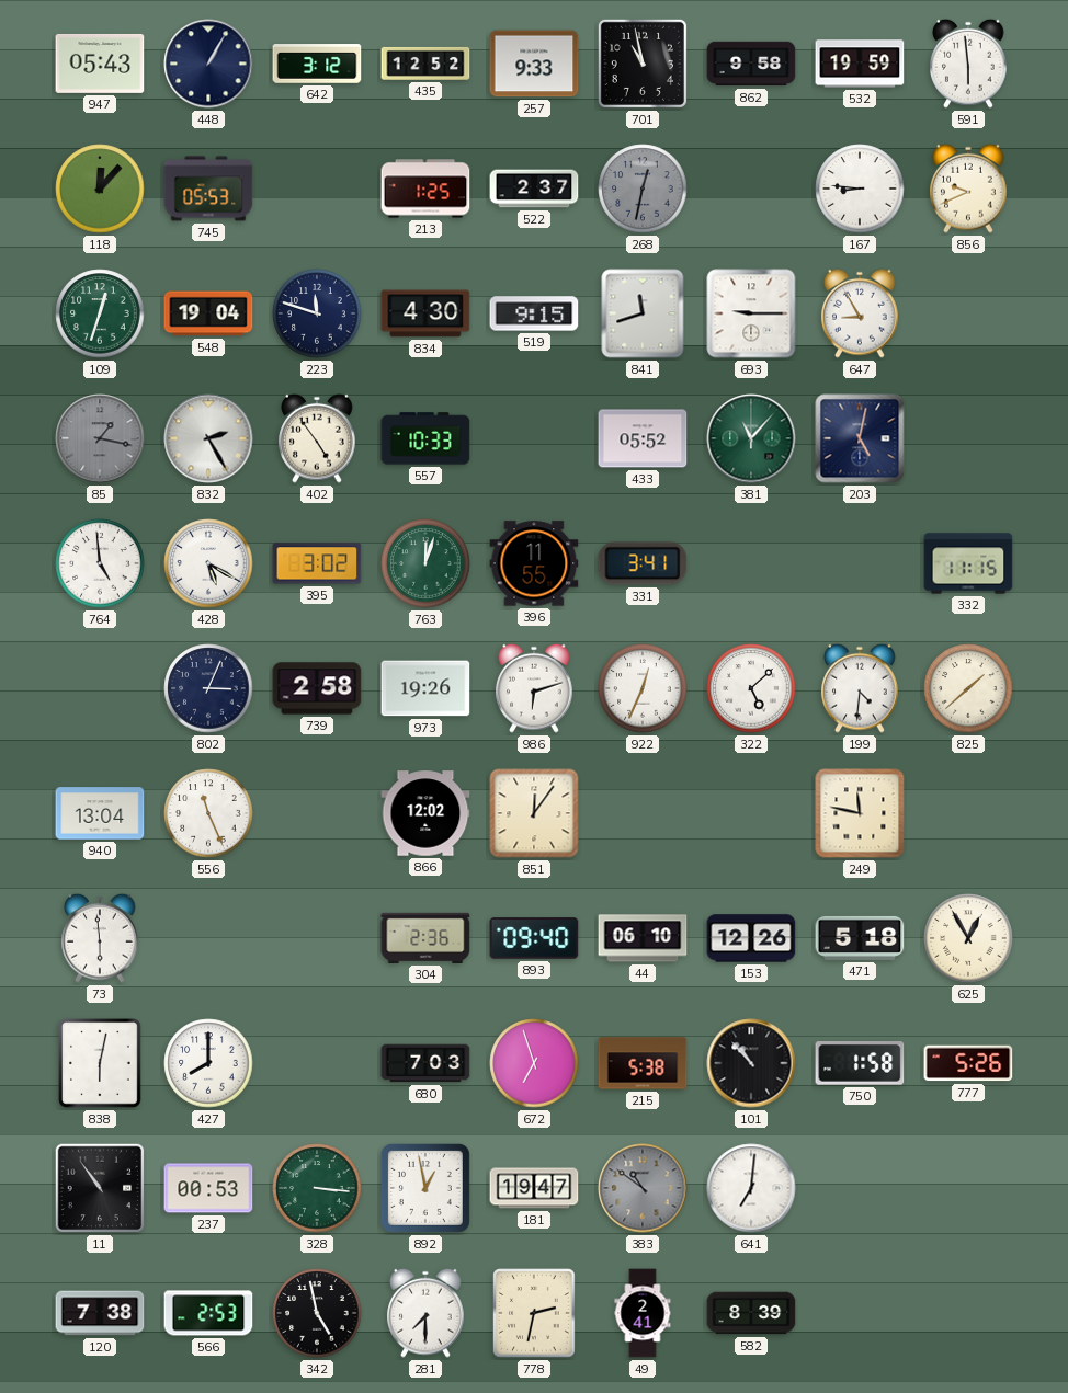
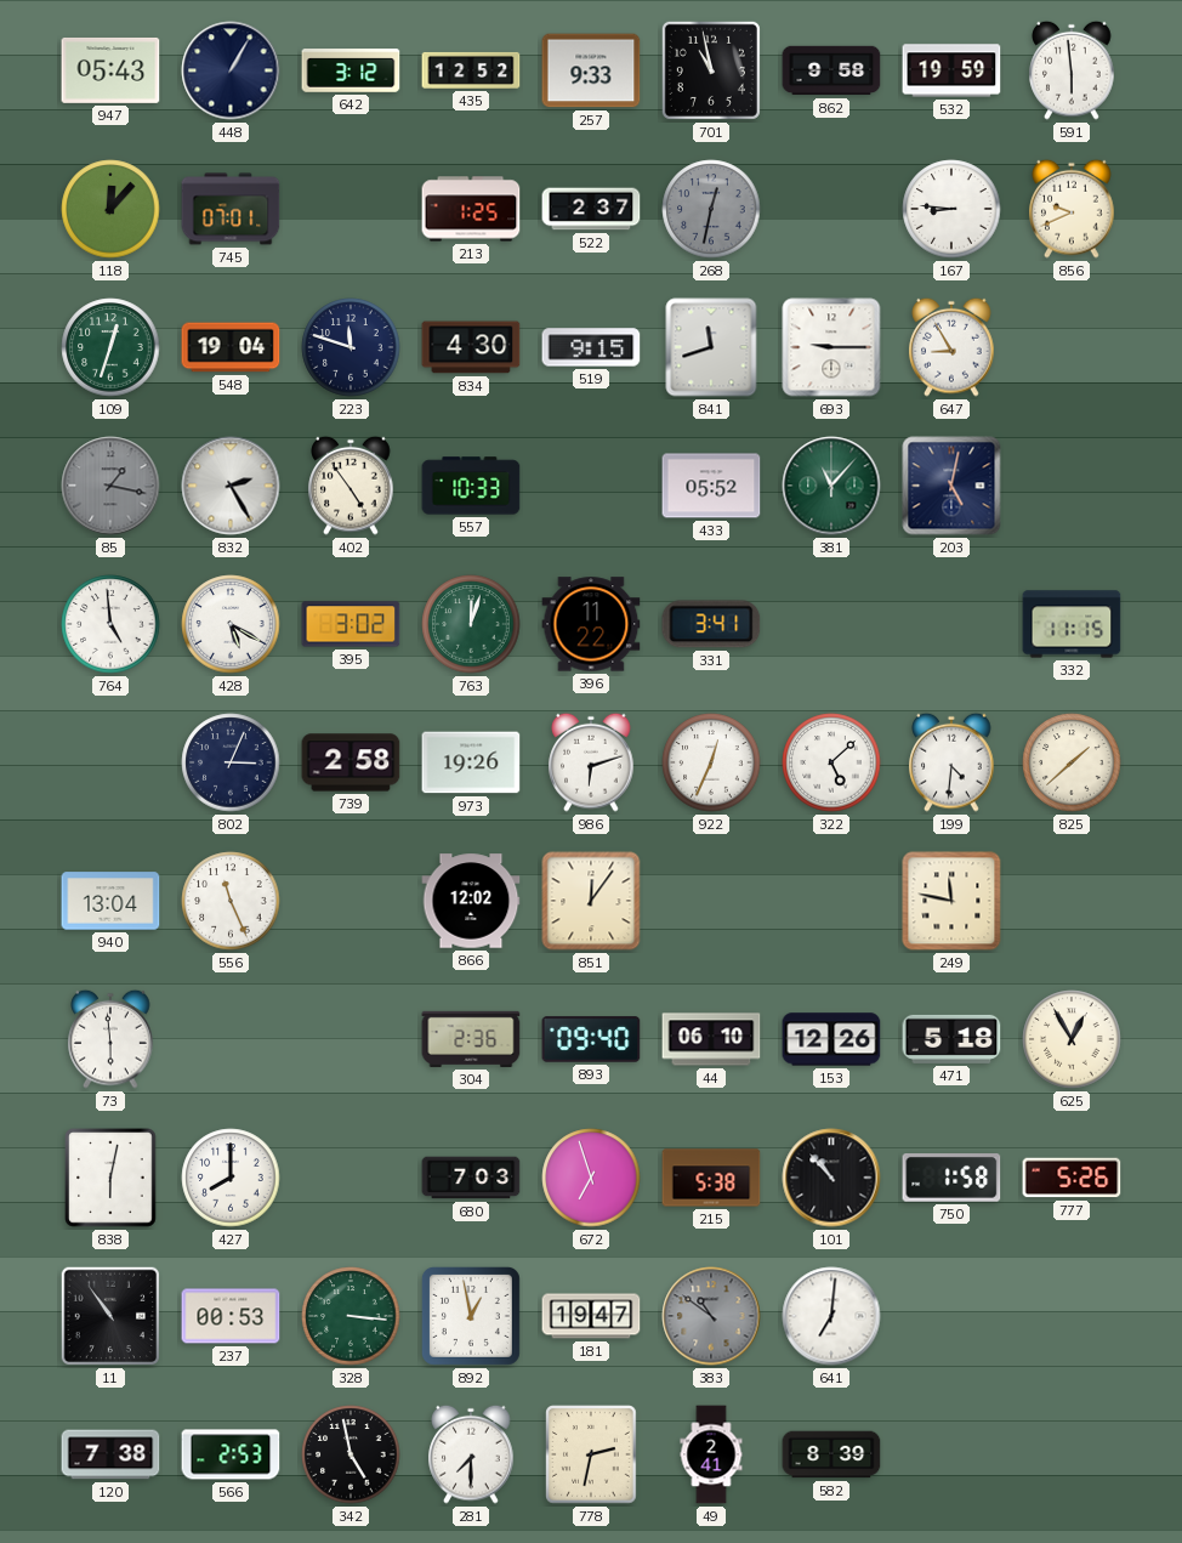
745: 05:53 -> 07:01
396: 11:55 -> 11:22
